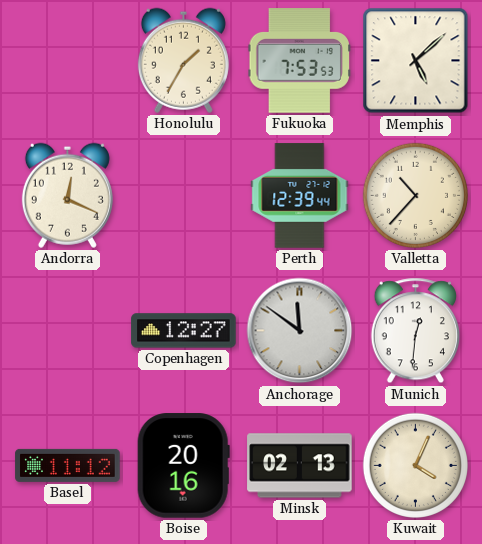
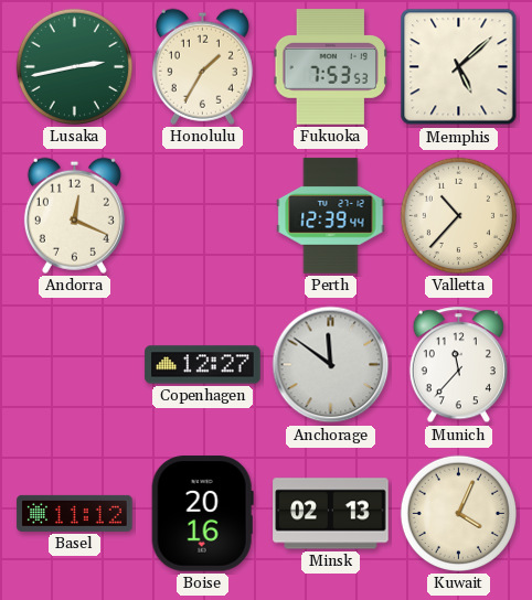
Lusaka: none -> 2:43
Munich: 12:31 -> 11:37
